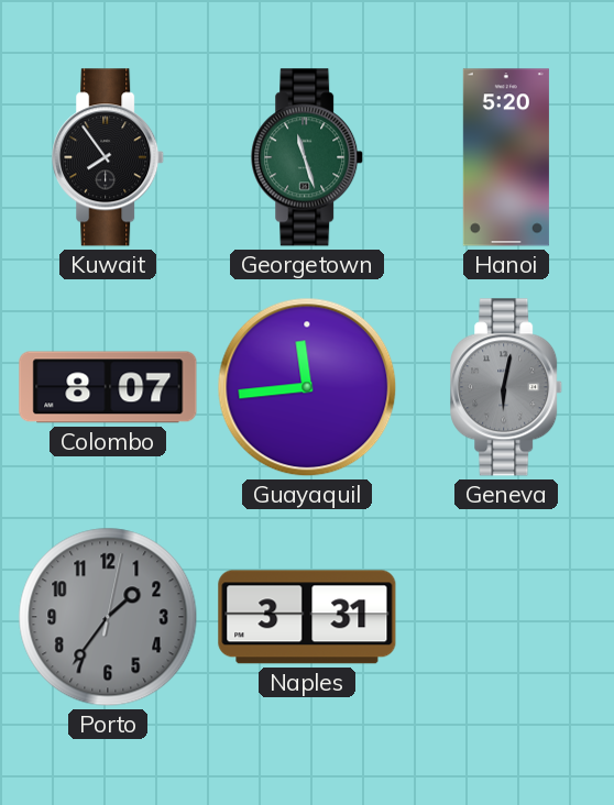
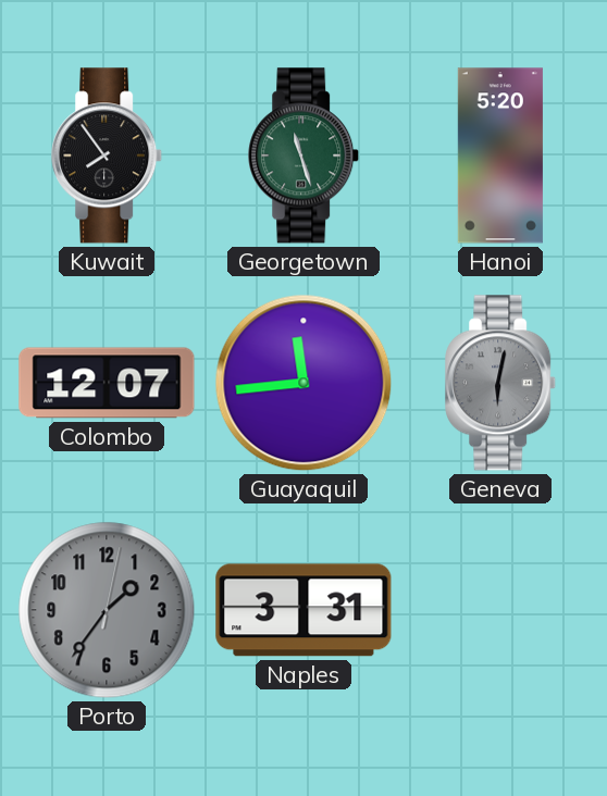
Colombo: 8:07 -> 12:07
